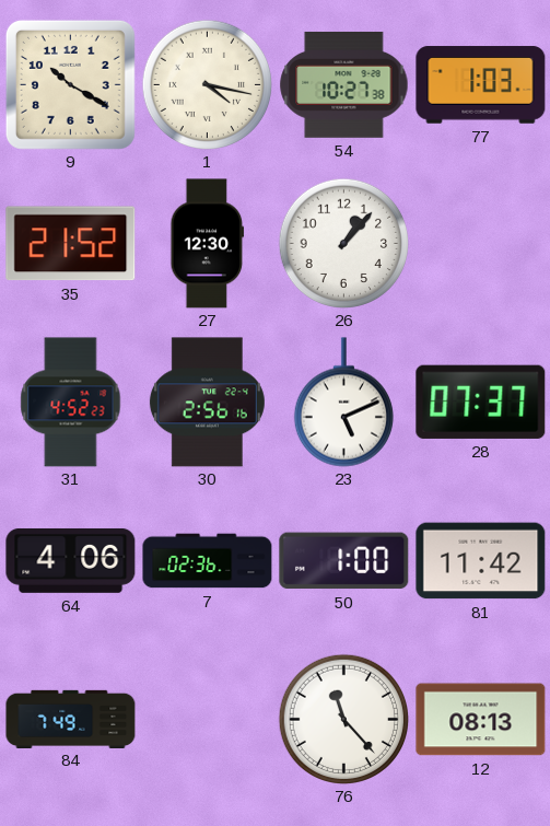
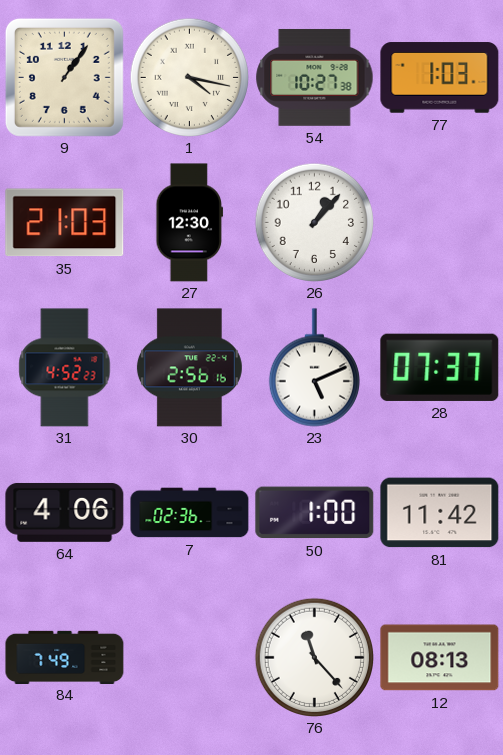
9: 10:20 -> 1:06
35: 21:52 -> 21:03
